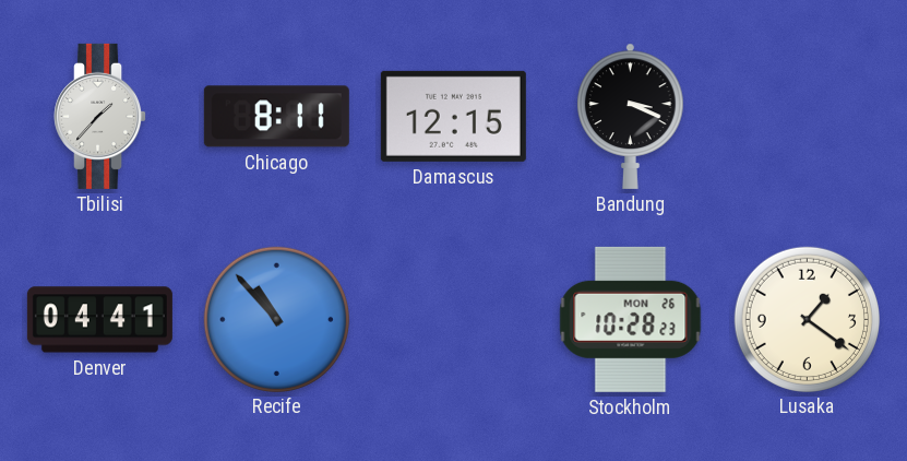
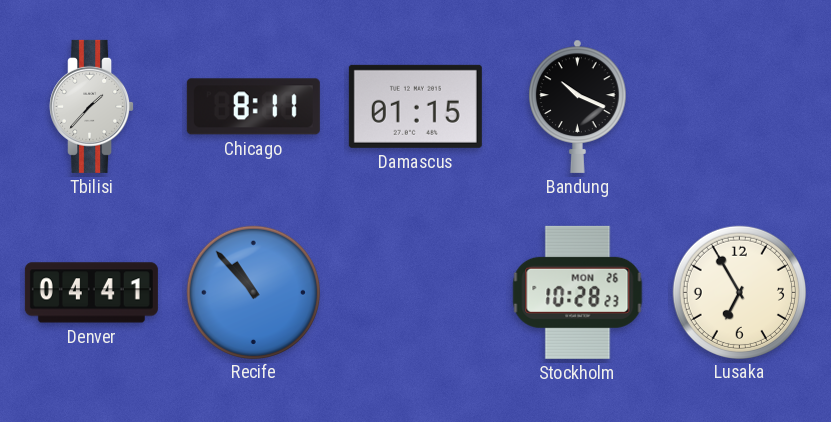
Damascus: 12:15 -> 01:15
Bandung: 3:19 -> 10:19
Lusaka: 1:21 -> 6:55
